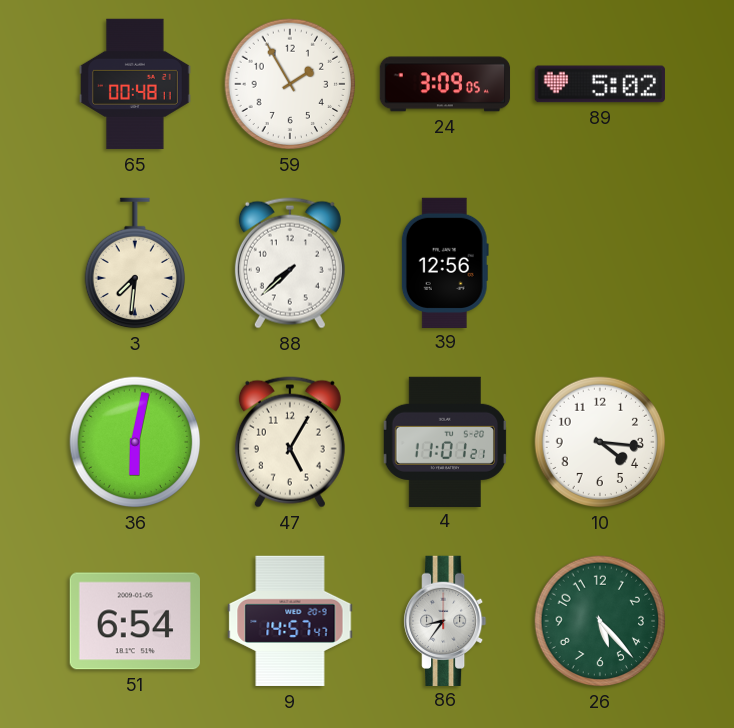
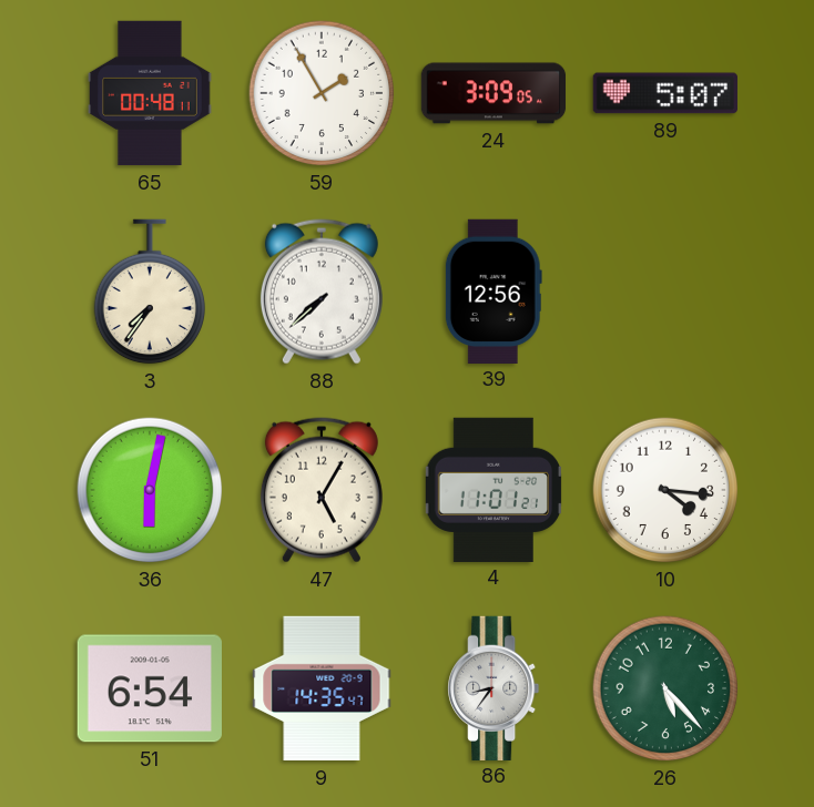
89: 5:02 -> 5:07
3: 7:31 -> 7:36
9: 14:57 -> 14:35
